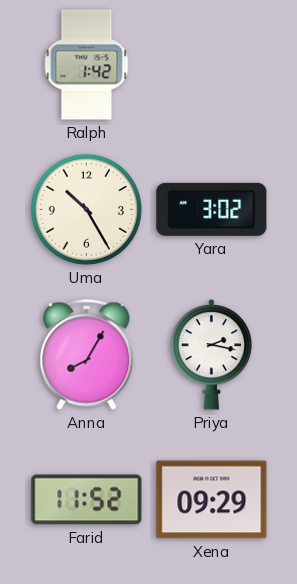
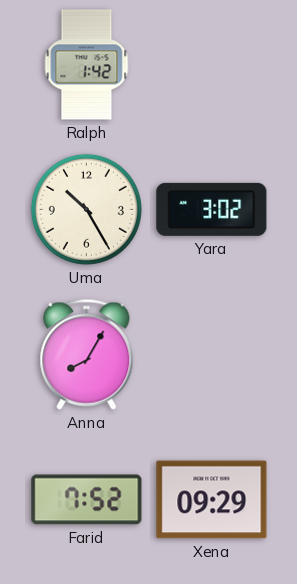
Priya: 2:17 -> none
Farid: 11:52 -> 7:52
